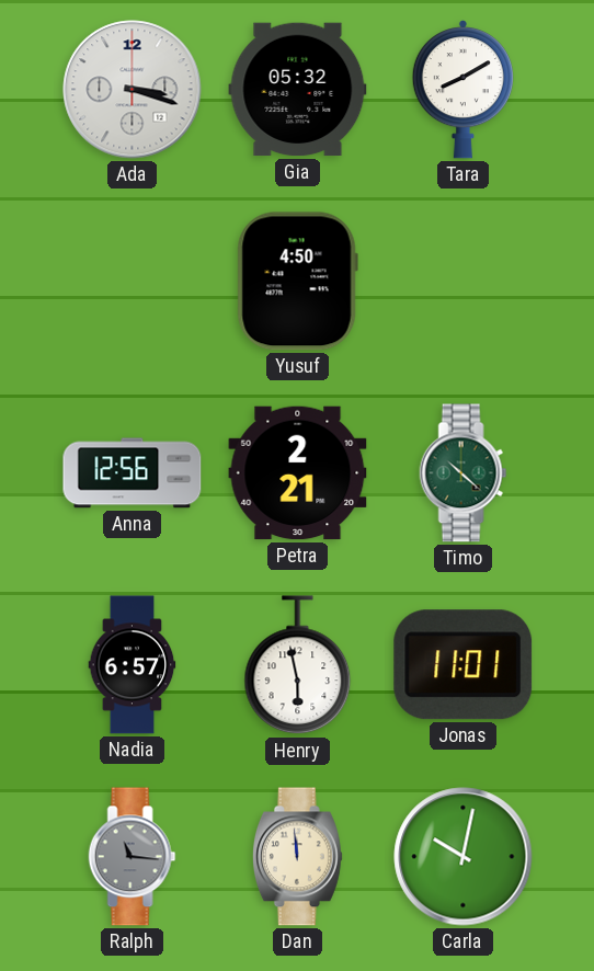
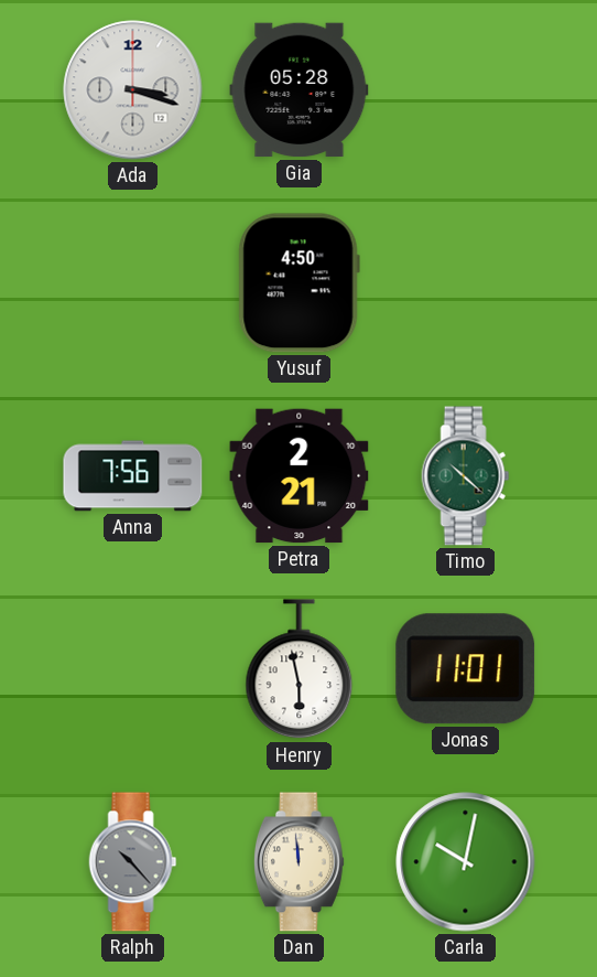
Gia: 05:32 -> 05:28
Tara: 8:10 -> none
Anna: 12:56 -> 7:56
Nadia: 6:57 -> none
Ralph: 11:16 -> 10:23
